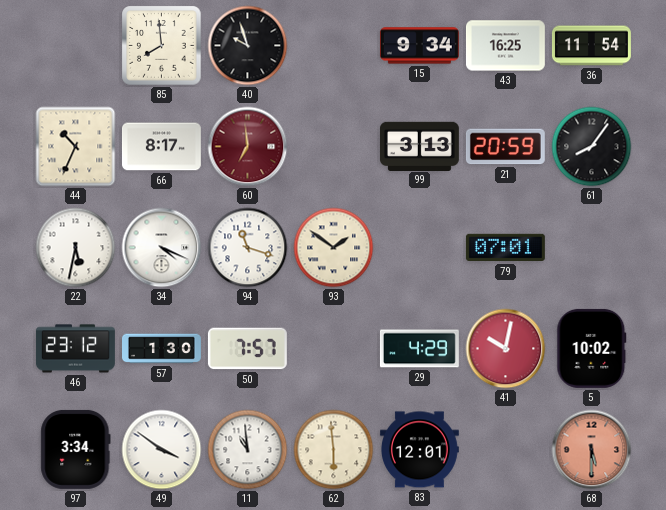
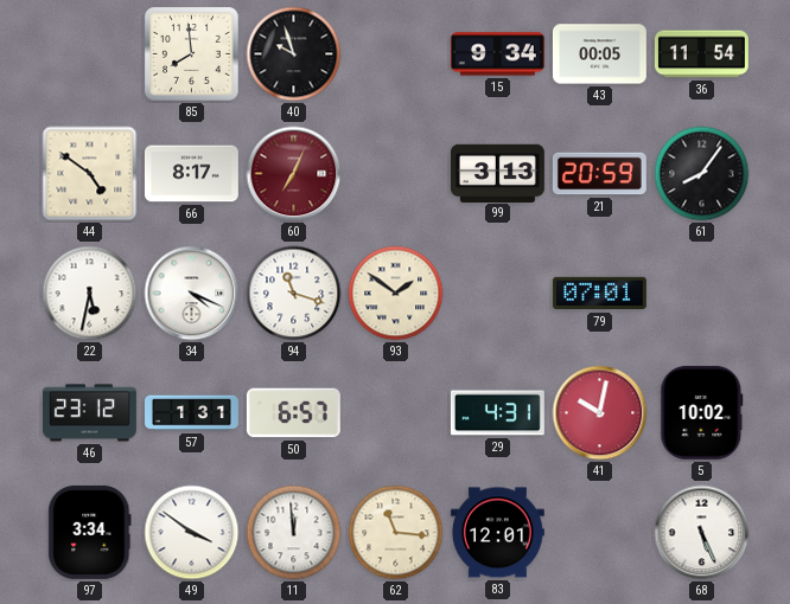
43: 16:25 -> 00:05
44: 10:34 -> 4:51
60: 6:59 -> 7:04
57: 1:30 -> 1:31
50: 7:57 -> 6:57
29: 4:29 -> 4:31
11: 10:59 -> 11:59
62: 5:59 -> 11:16
68: 5:30 -> 5:26
68 dial: salmon -> white
